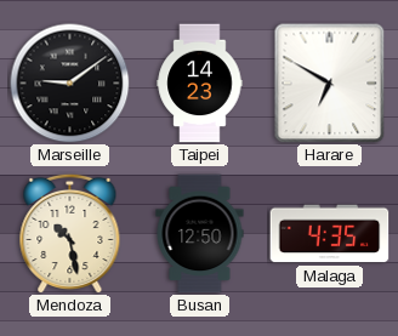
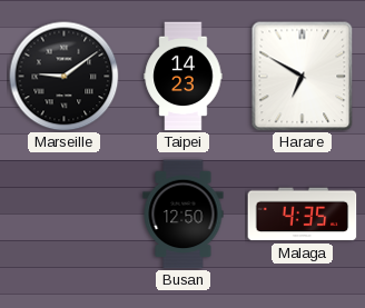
Mendoza: 10:28 -> none
